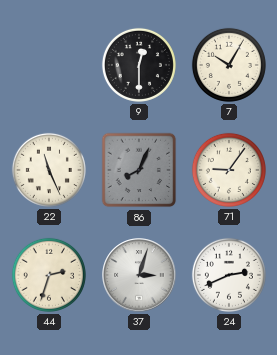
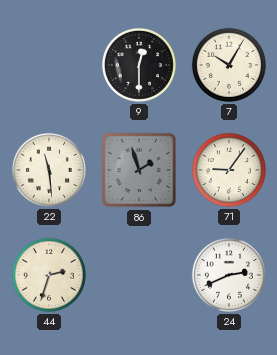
22: 11:26 -> 11:29
86: 8:04 -> 1:57
37: 3:03 -> none
